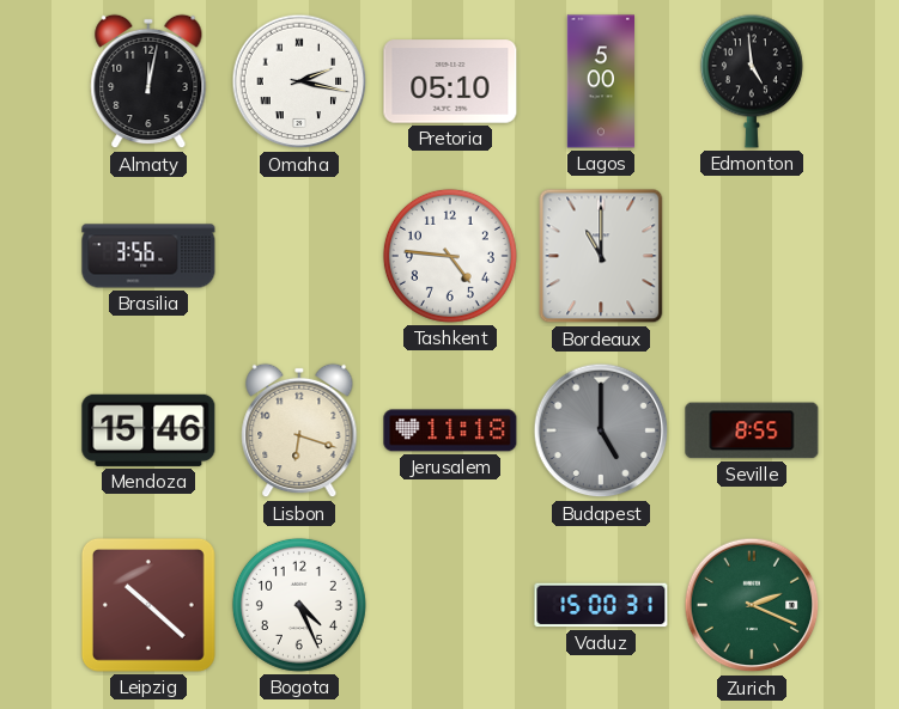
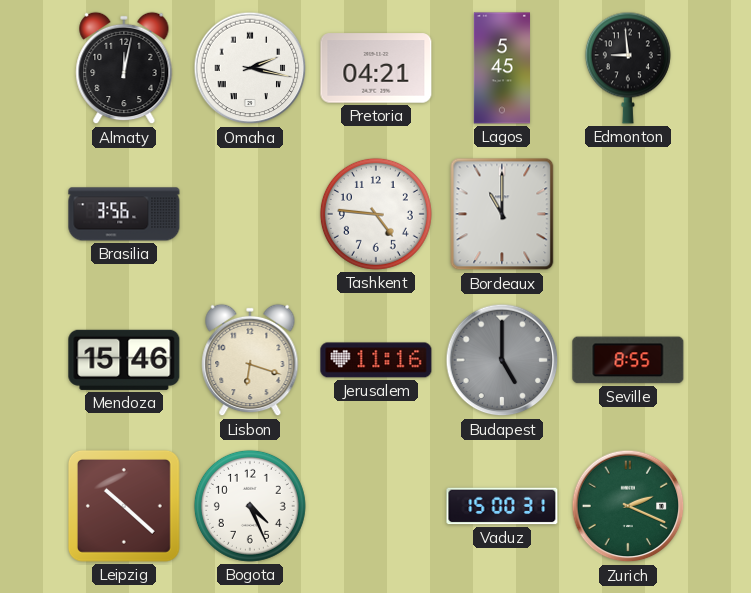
Pretoria: 05:10 -> 04:21
Lagos: 5:00 -> 5:45
Edmonton: 4:59 -> 8:59
Jerusalem: 11:18 -> 11:16
